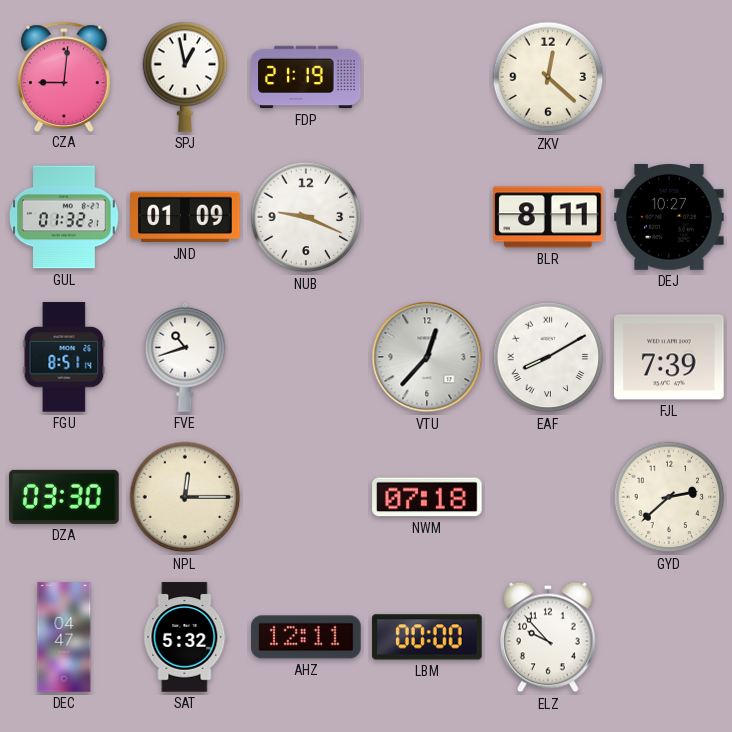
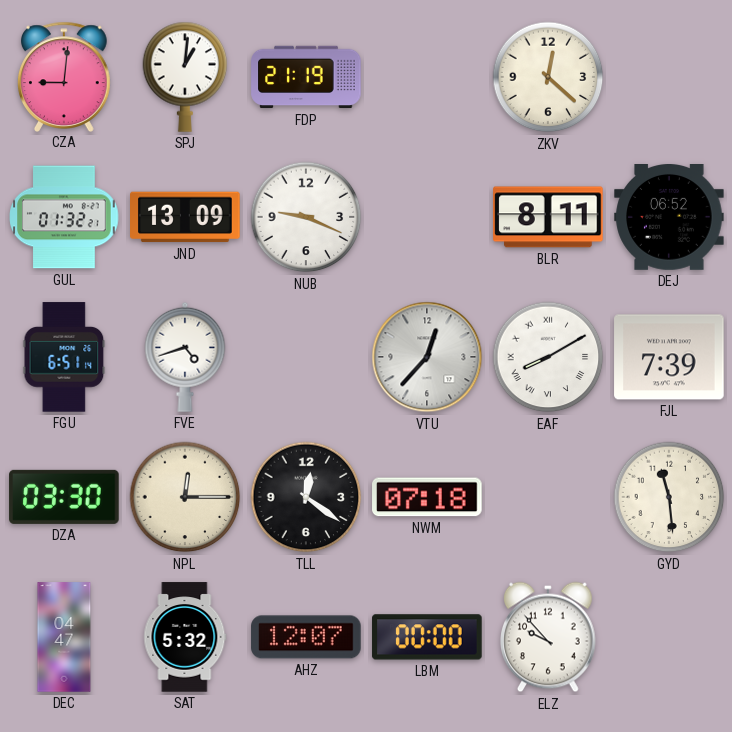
SPJ: 12:58 -> 1:01
JND: 01:09 -> 13:09
DEJ: 10:27 -> 06:52
FGU: 8:51 -> 6:51
FVE: 10:42 -> 4:42
TLL: none -> 12:21
GYD: 2:38 -> 11:29
AHZ: 12:11 -> 12:07
